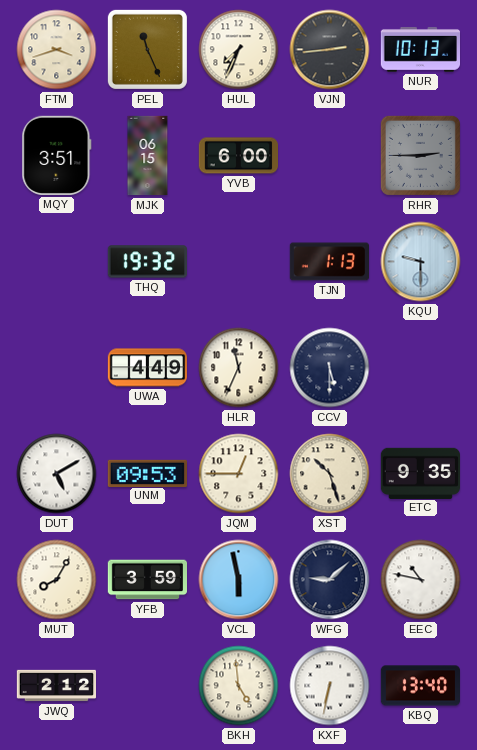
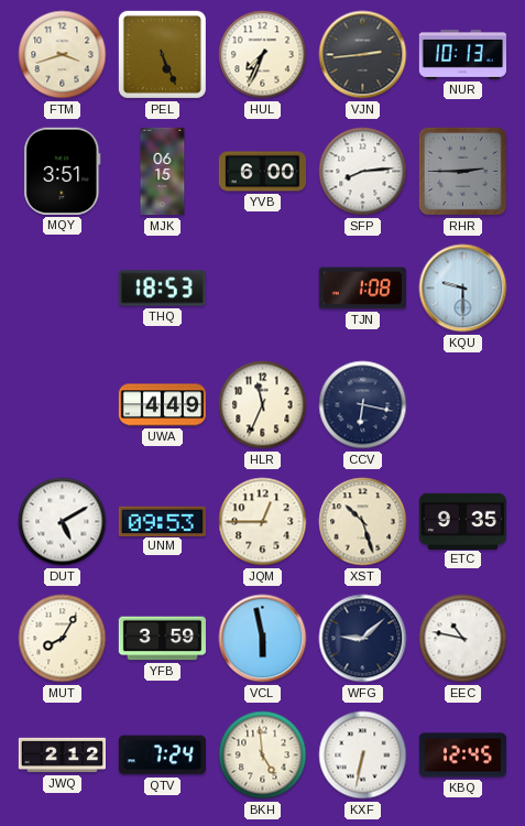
PEL: 11:26 -> 5:26
SFP: none -> 8:14
THQ: 19:32 -> 18:53
TJN: 1:13 -> 1:08
CCV: 5:30 -> 6:17
QTV: none -> 7:24
KBQ: 13:40 -> 12:45
